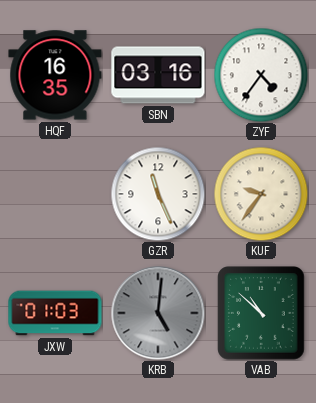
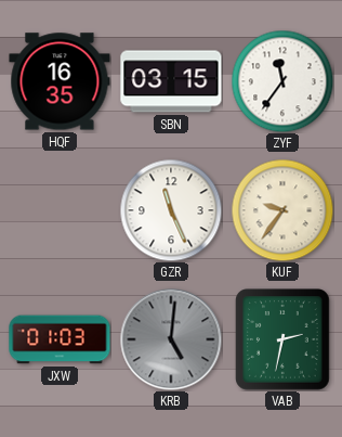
SBN: 03:16 -> 03:15
ZYF: 4:36 -> 11:36
VAB: 10:52 -> 2:32
